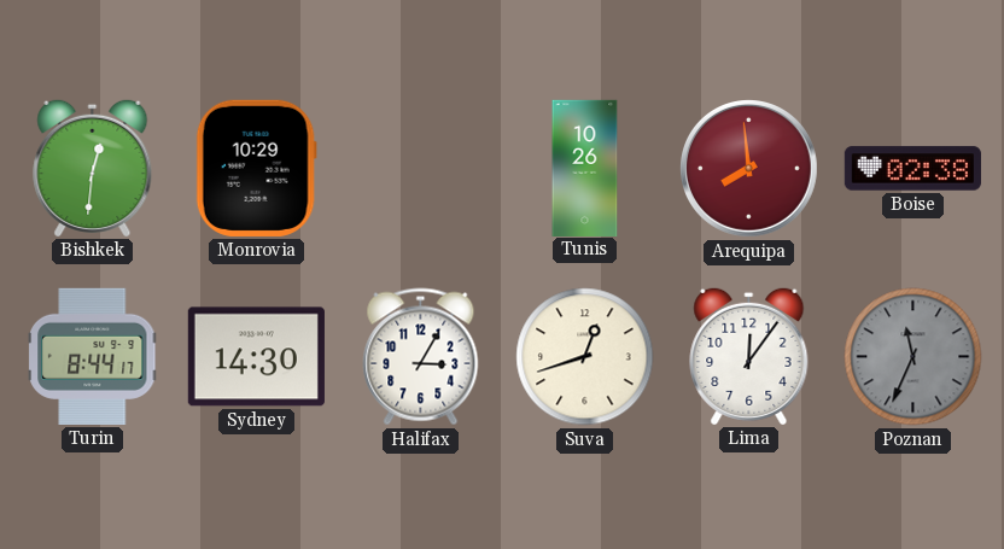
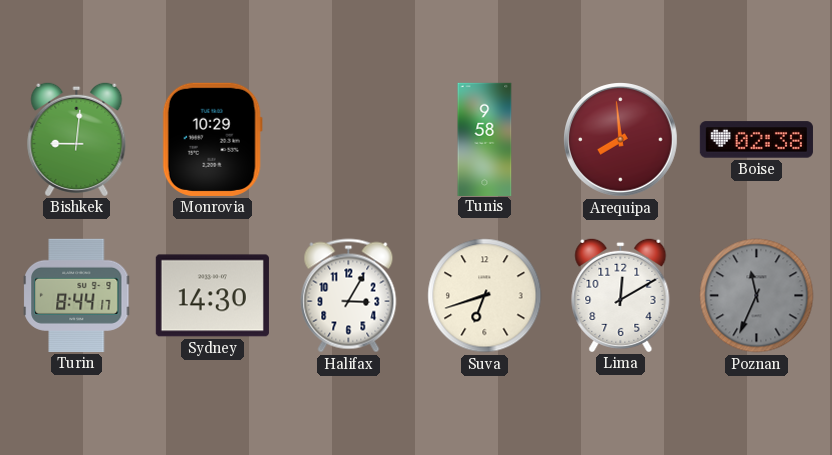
Bishkek: 12:31 -> 9:01
Tunis: 10:26 -> 9:58
Suva: 12:42 -> 6:42
Lima: 12:06 -> 12:10
